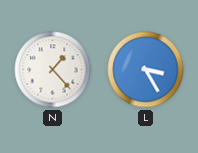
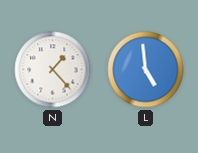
L: 3:25 -> 4:59
